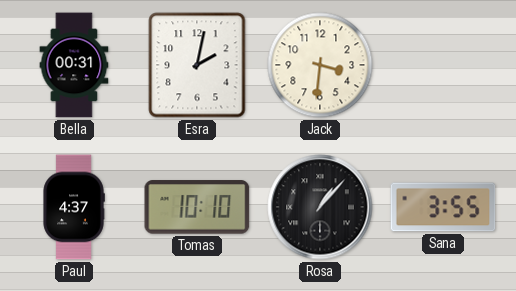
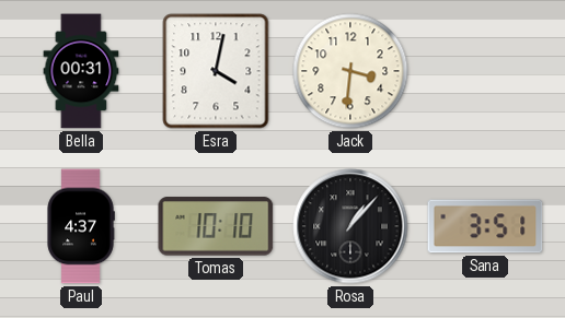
Esra: 2:02 -> 4:02
Sana: 3:55 -> 3:51
